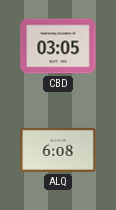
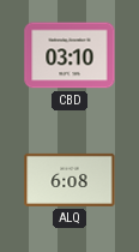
CBD: 03:05 -> 03:10
